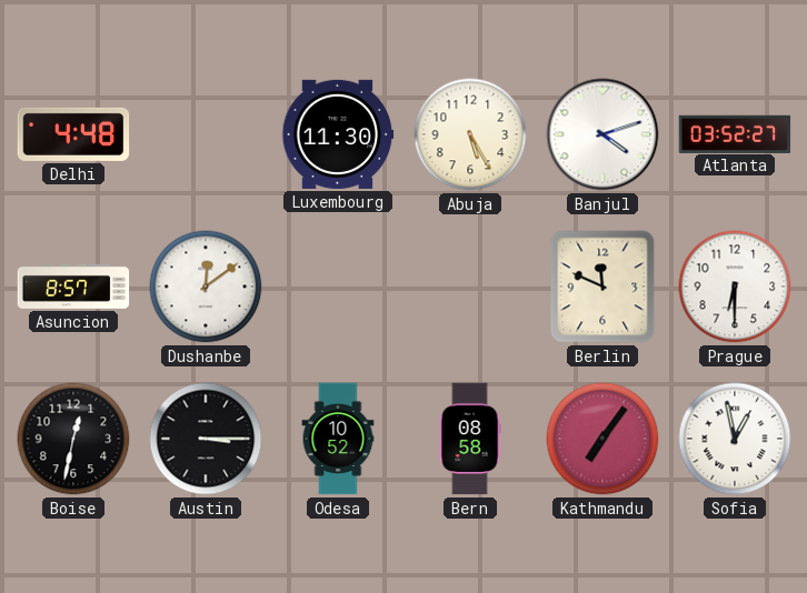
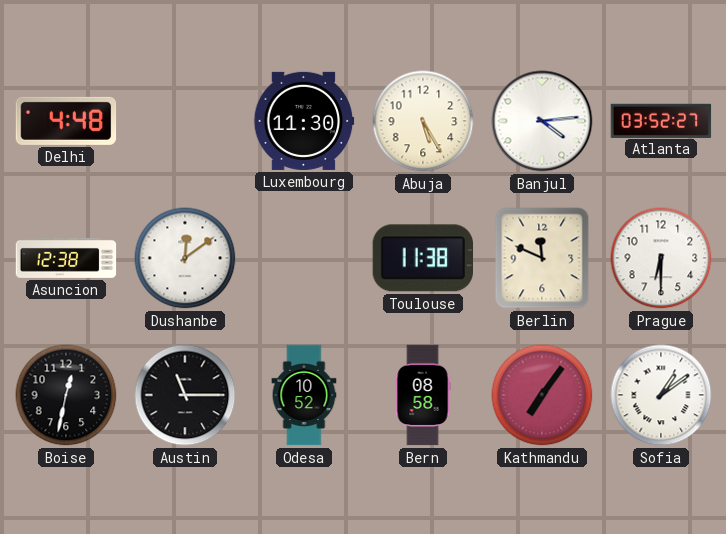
Banjul: 4:12 -> 4:14
Asuncion: 8:57 -> 12:38
Toulouse: none -> 11:38
Austin: 3:15 -> 11:15
Sofia: 12:58 -> 1:09
